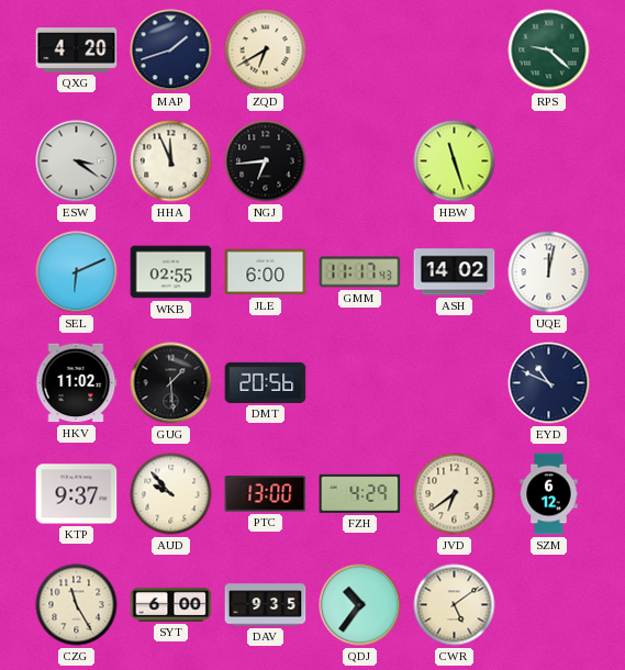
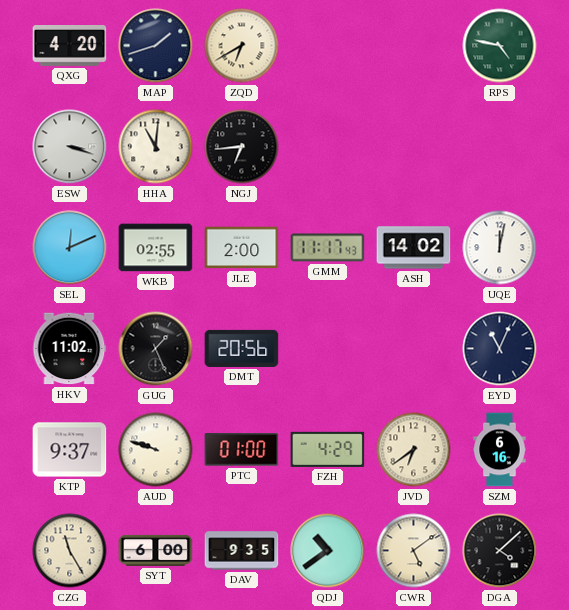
RPS: 9:22 -> 4:47
ESW: 3:21 -> 3:18
HHA: 11:56 -> 11:01
HBW: 11:27 -> none
SEL: 6:11 -> 12:11
JLE: 6:00 -> 2:00
GUG: 1:29 -> 1:26
EYD: 10:49 -> 11:04
AUD: 9:53 -> 9:48
PTC: 13:00 -> 01:00
SZM: 6:12 -> 6:16
QDJ: 10:36 -> 10:39
DGA: none -> 4:08
